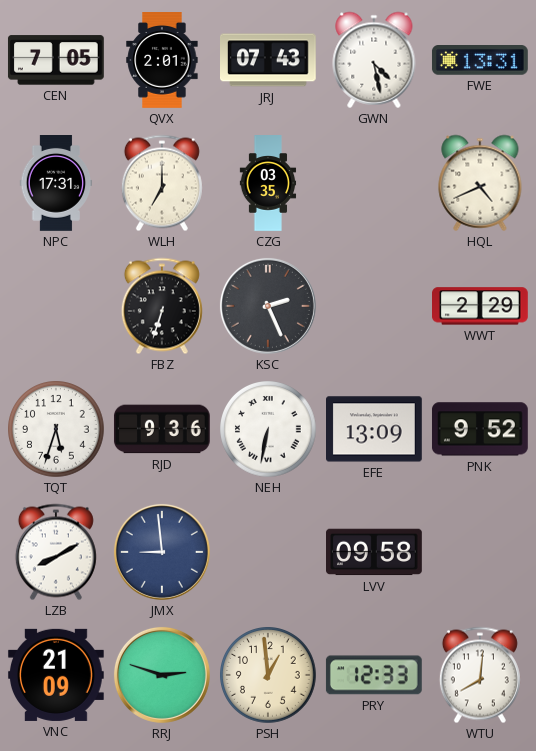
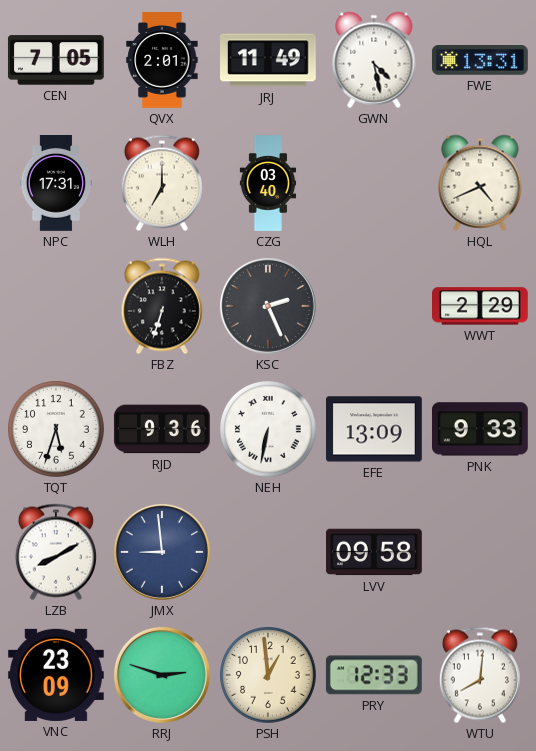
JRJ: 07:43 -> 11:49
CZG: 03:35 -> 03:40
PNK: 9:52 -> 9:33
VNC: 21:09 -> 23:09
